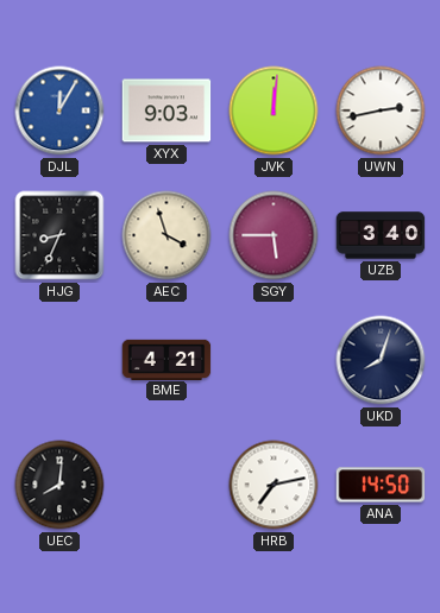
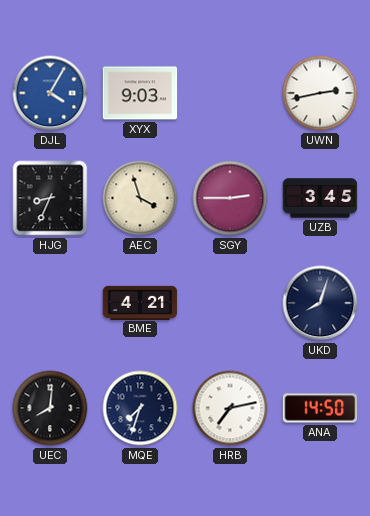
DJL: 12:05 -> 4:05
JVK: 12:01 -> none
SGY: 5:45 -> 2:45
UZB: 3:40 -> 3:45
MQE: none -> 7:33
